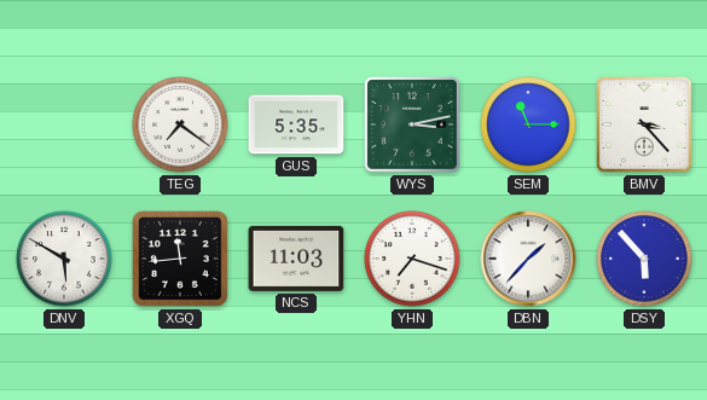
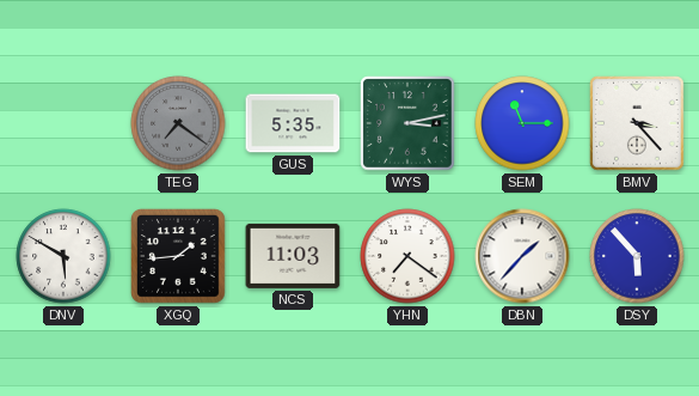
TEG dial: white -> grey
XGQ: 11:44 -> 1:44
YHN: 7:18 -> 7:21
